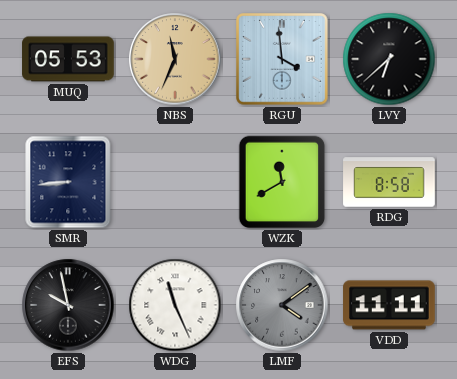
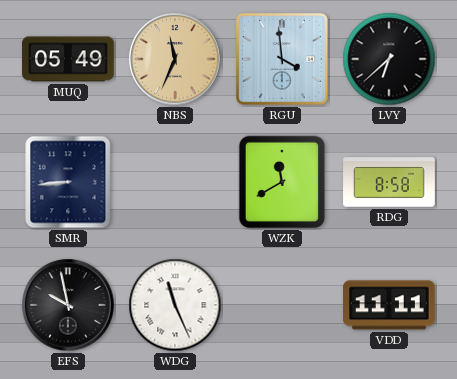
MUQ: 05:53 -> 05:49
LMF: 4:09 -> none
